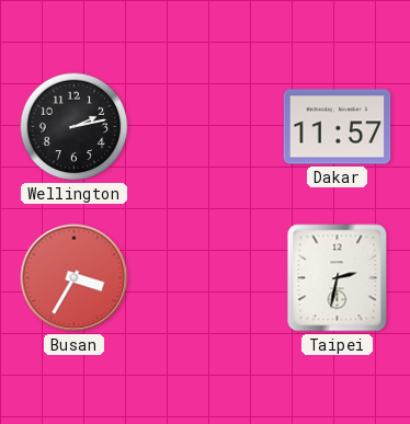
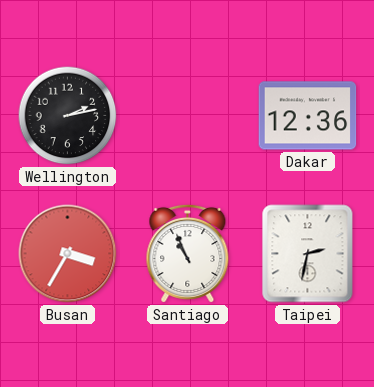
Dakar: 11:57 -> 12:36
Santiago: none -> 10:56
